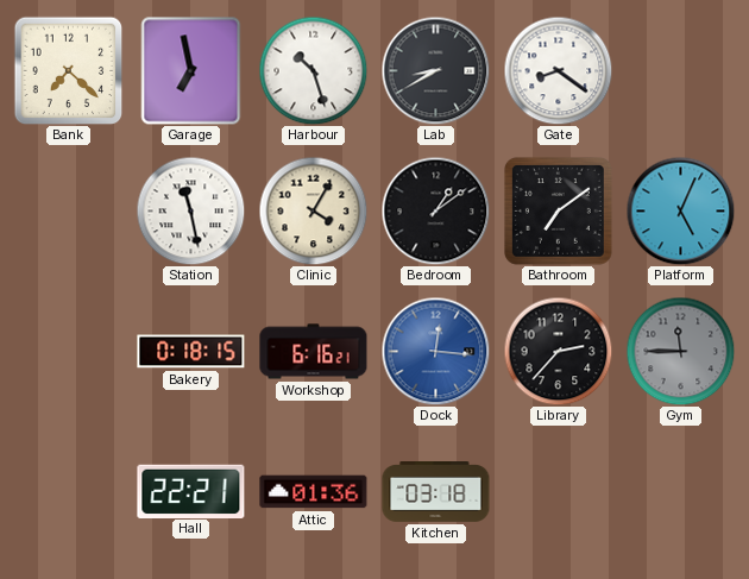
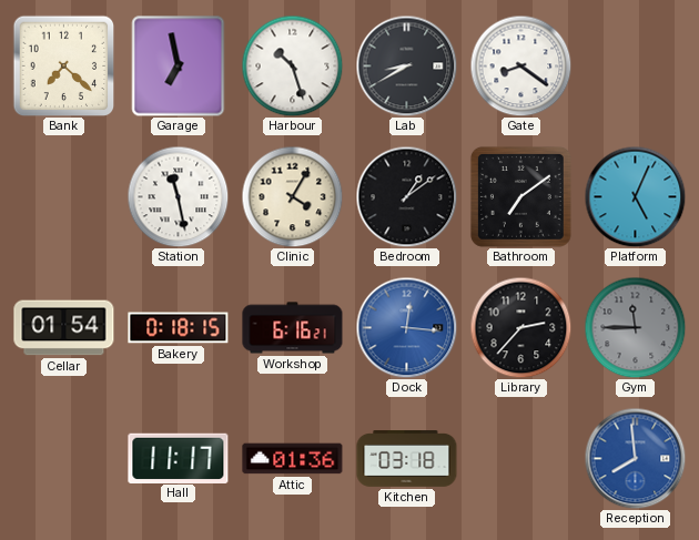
Cellar: none -> 01:54
Hall: 22:21 -> 11:17
Reception: none -> 7:59
